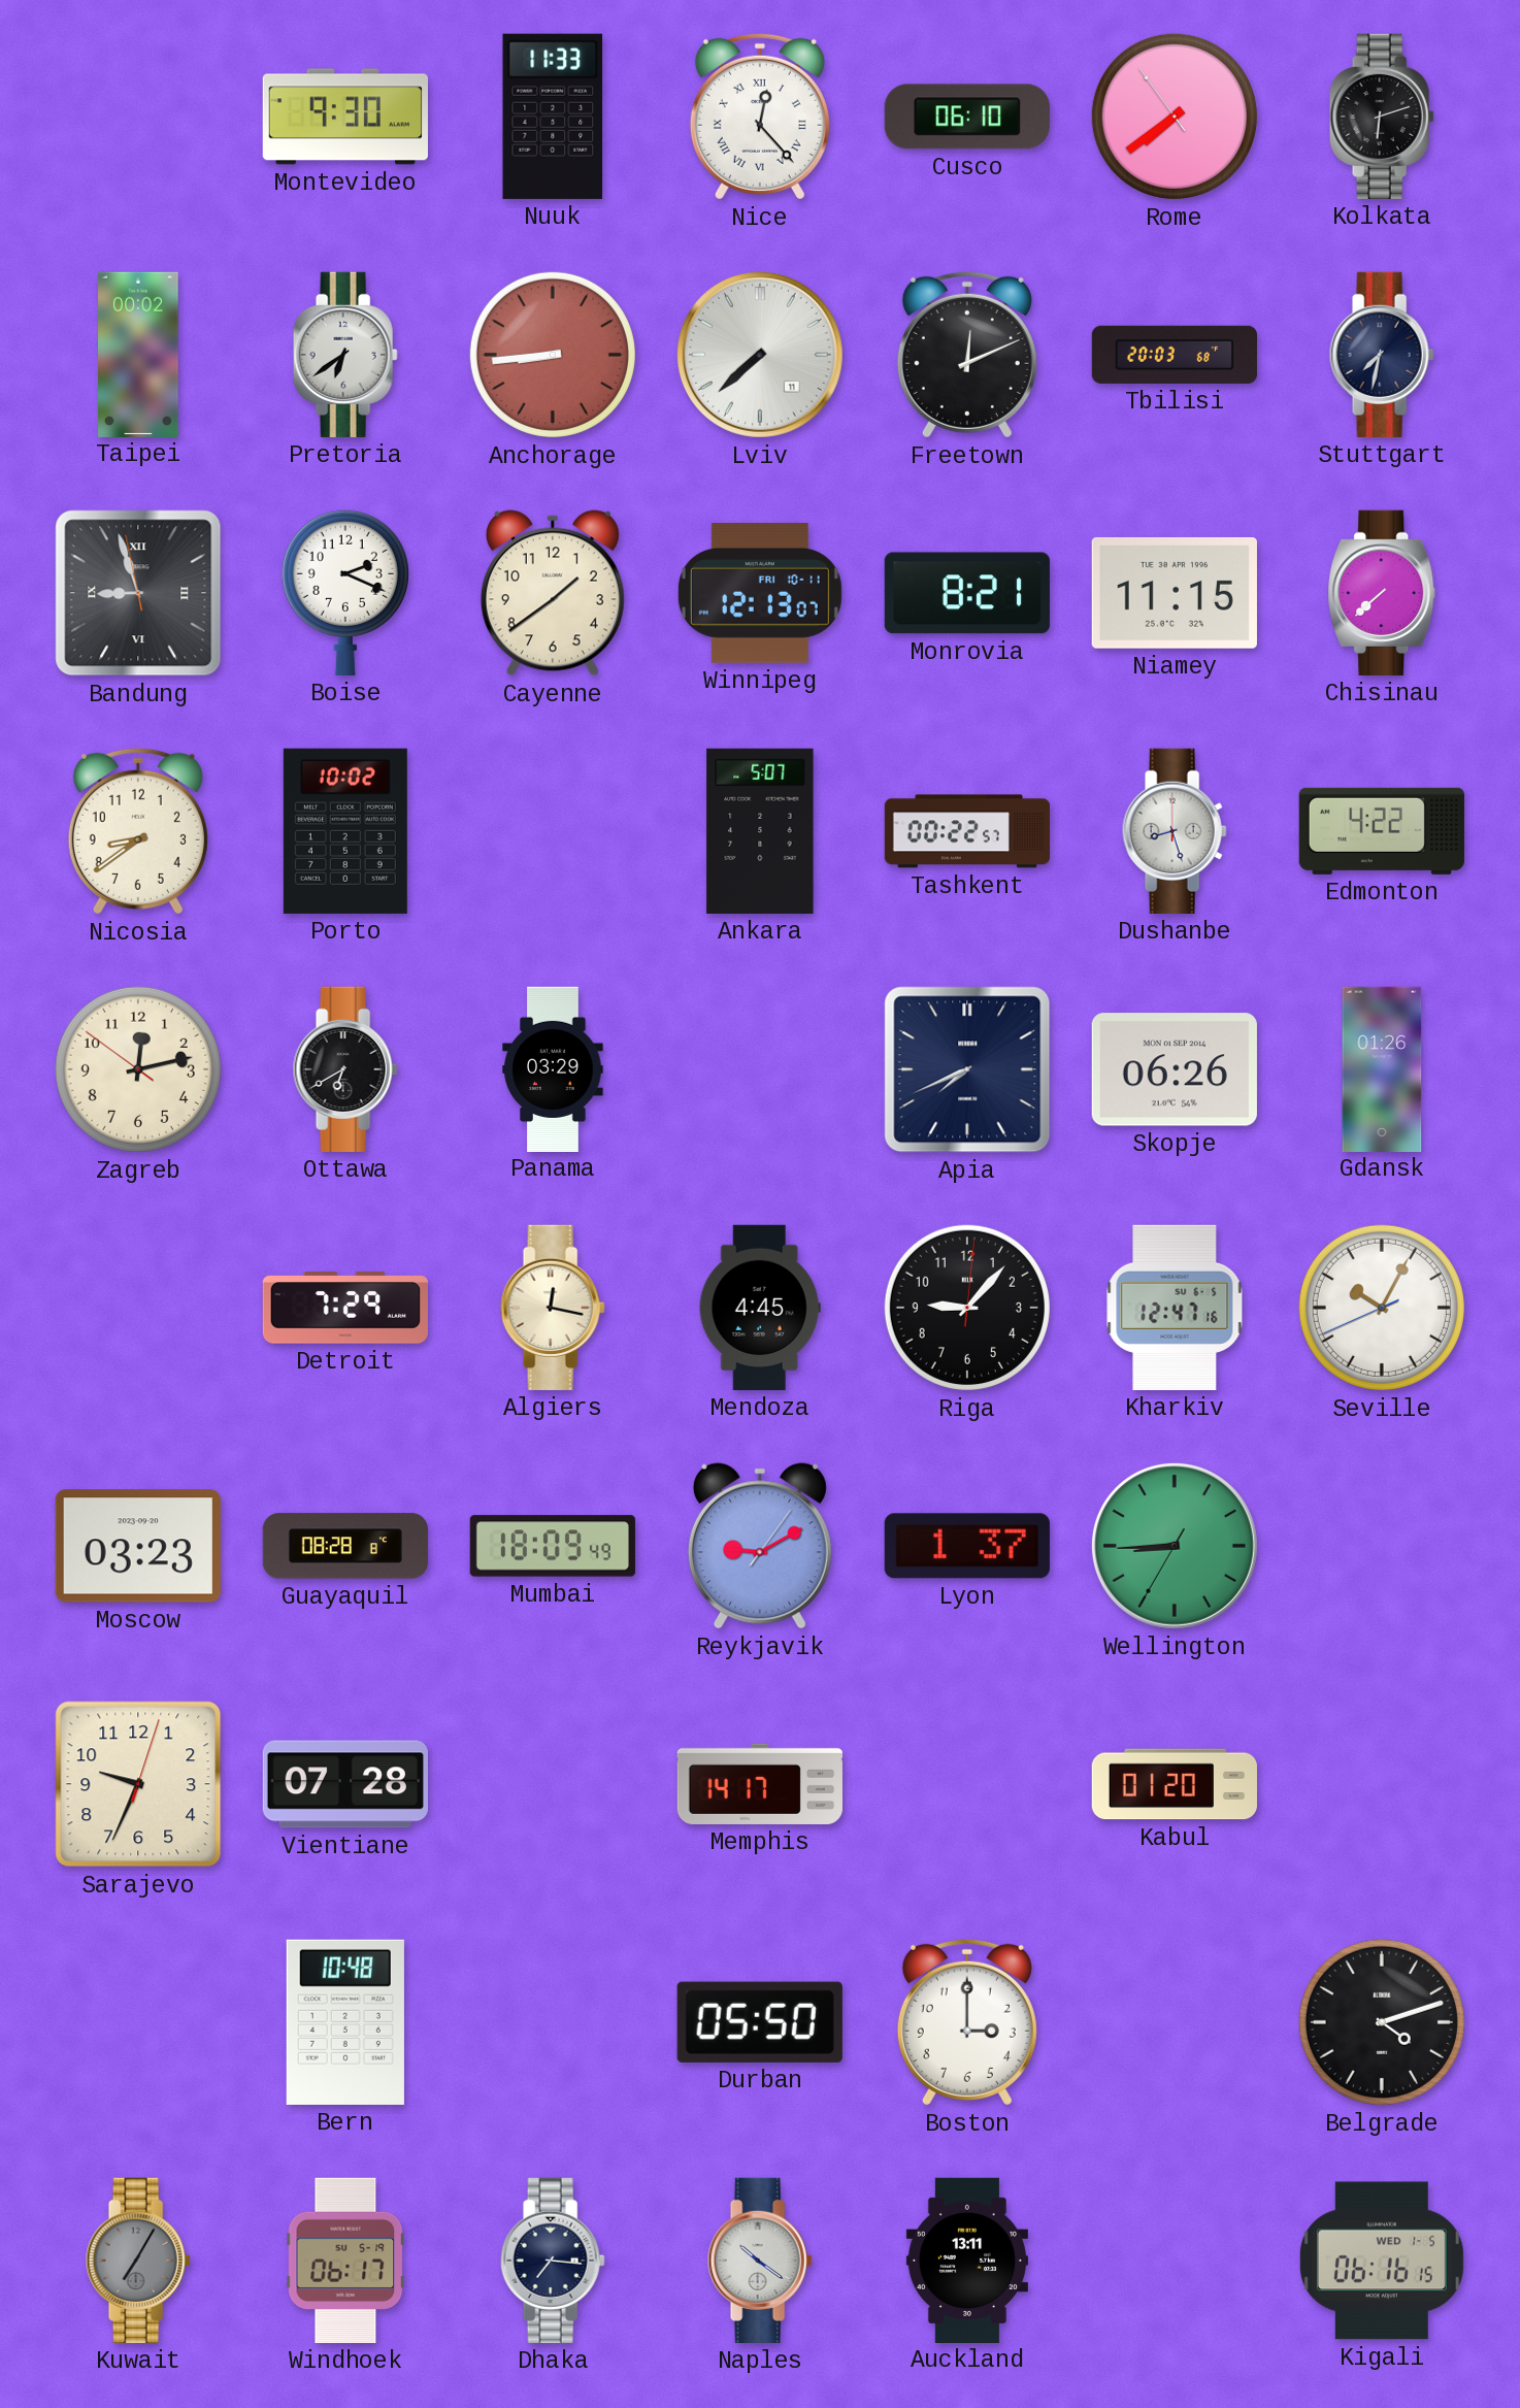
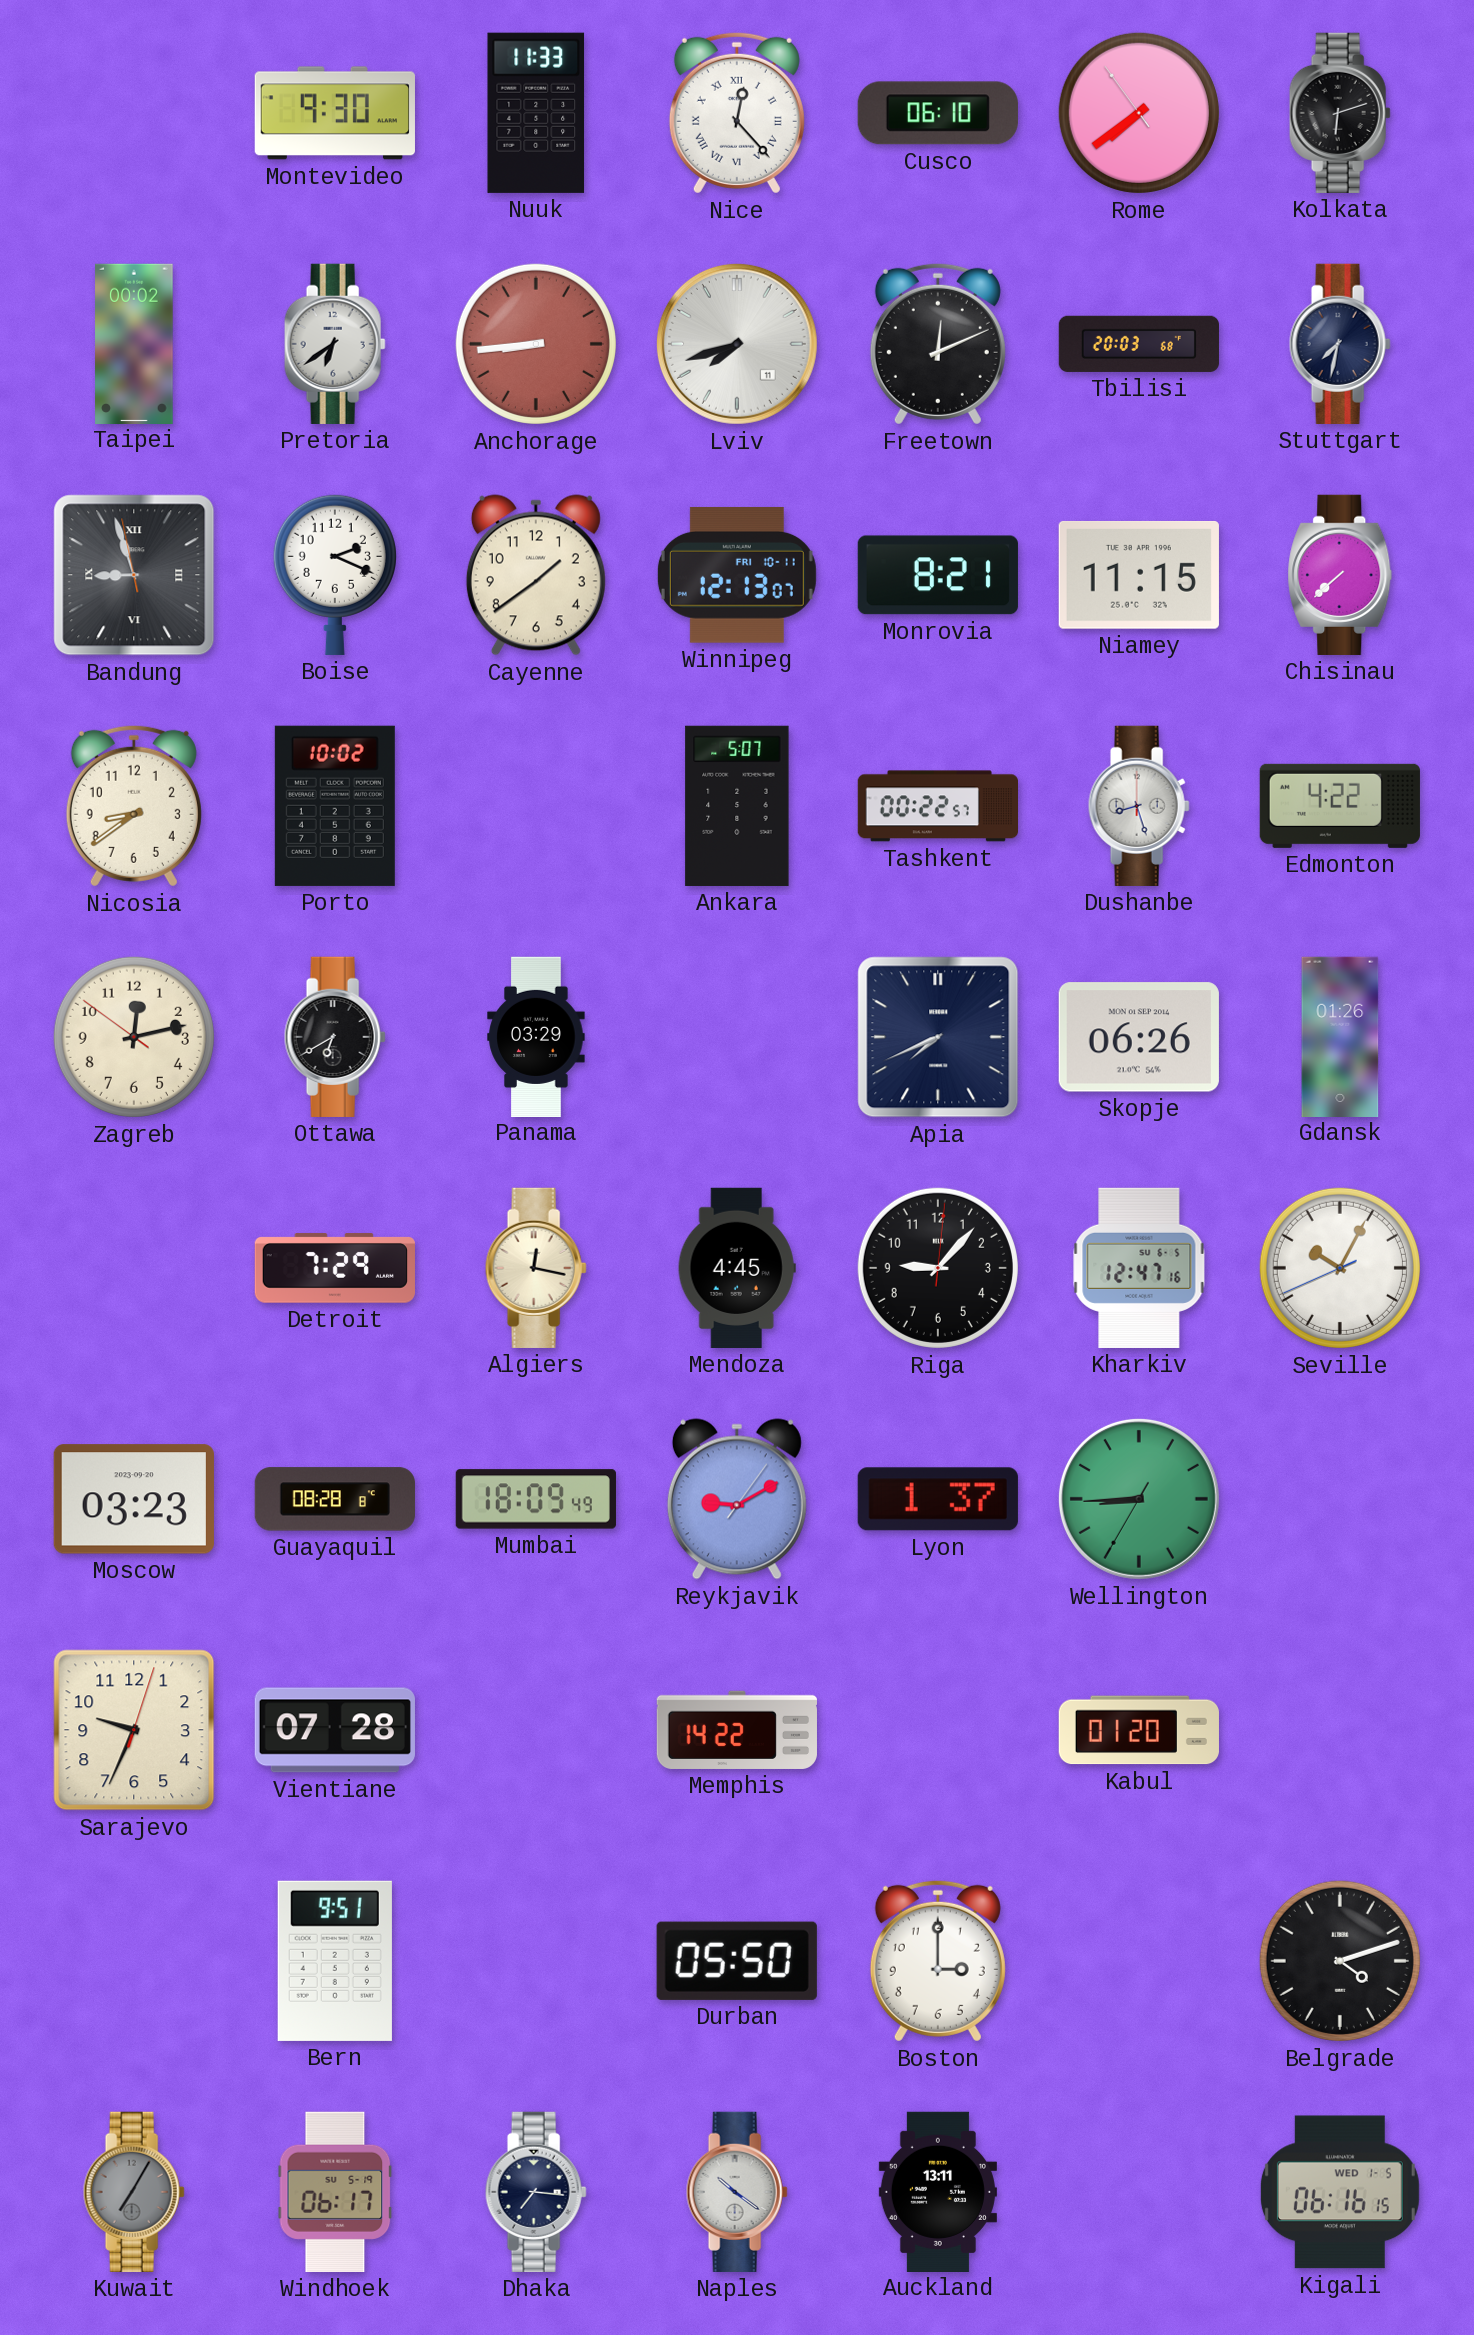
Lviv: 7:38 -> 7:42
Memphis: 14:17 -> 14:22
Bern: 10:48 -> 9:51
